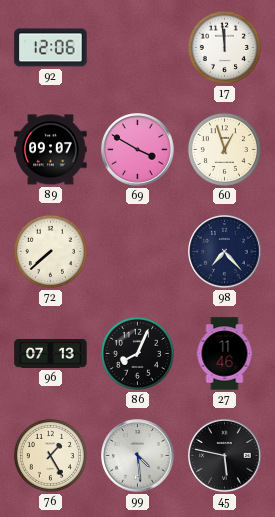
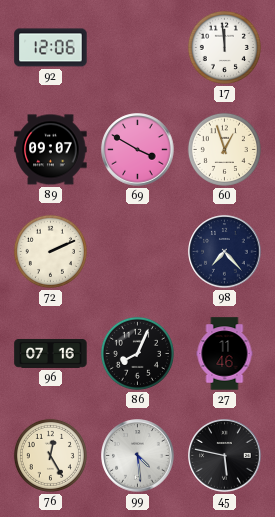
72: 7:38 -> 2:11
96: 07:13 -> 07:16
76: 1:25 -> 12:25
